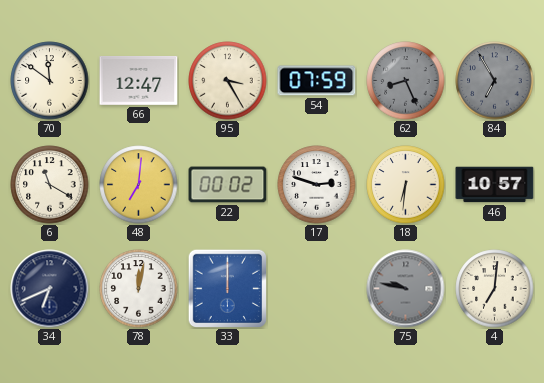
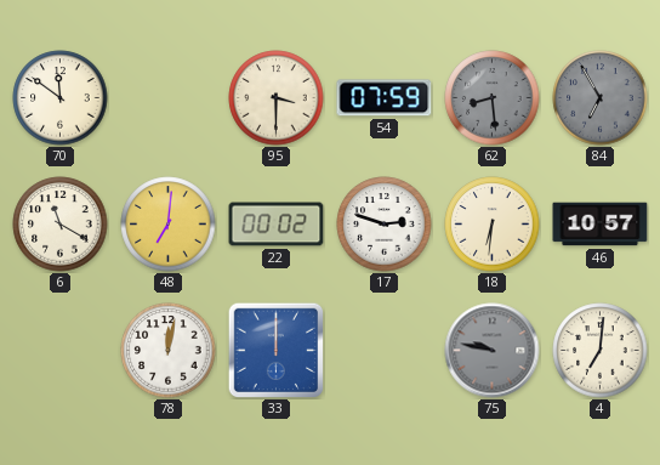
66: 12:47 -> none
95: 3:25 -> 3:30
62: 8:26 -> 8:29
34: 6:41 -> none
